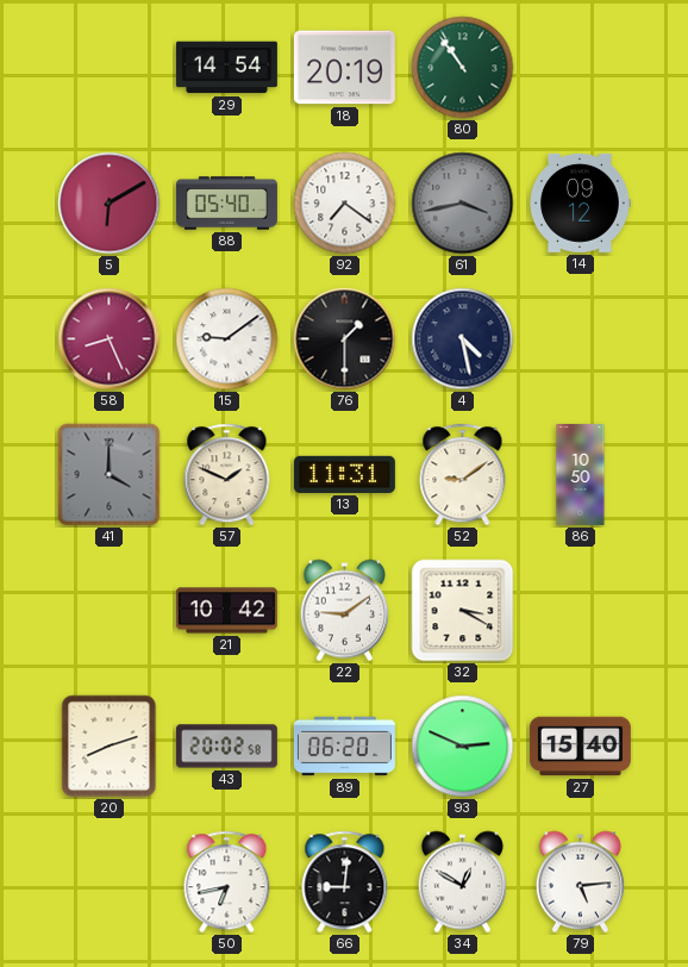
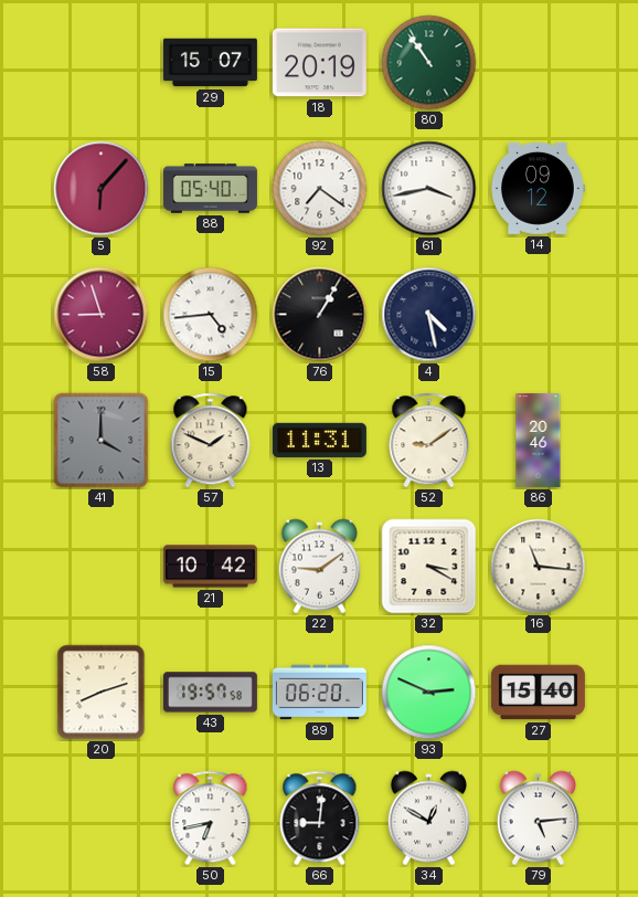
29: 14:54 -> 15:07
5: 6:10 -> 6:07
61 dial: grey -> white
58: 8:26 -> 8:57
15: 9:09 -> 4:44
76: 1:30 -> 1:05
86: 10:50 -> 20:46
16: none -> 11:16
43: 20:02 -> 19:57
